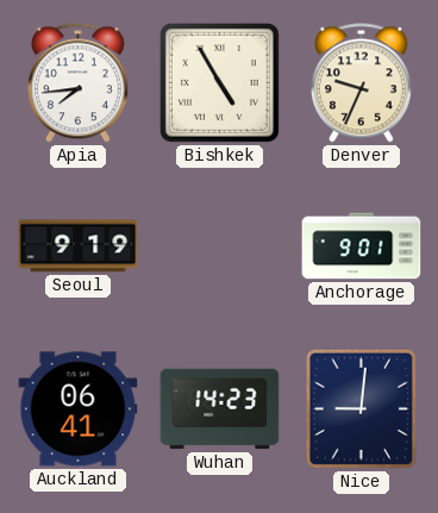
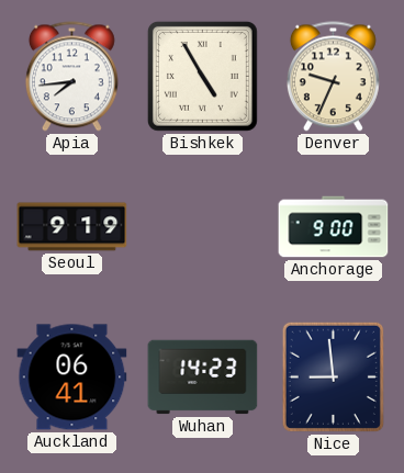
Anchorage: 9:01 -> 9:00
Nice: 9:01 -> 8:59
